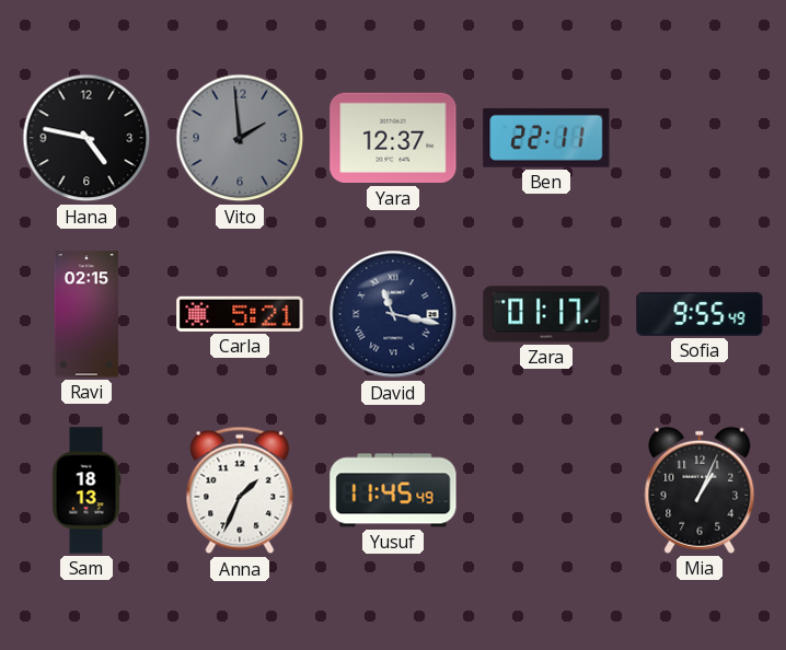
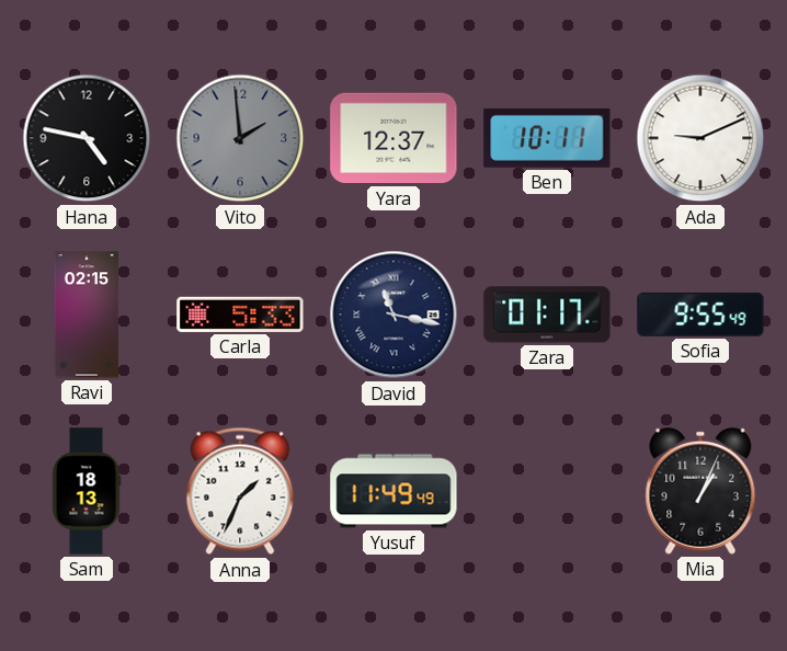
Ben: 22:11 -> 10:11
Ada: none -> 9:11
Carla: 5:21 -> 5:33
Yusuf: 11:45 -> 11:49
